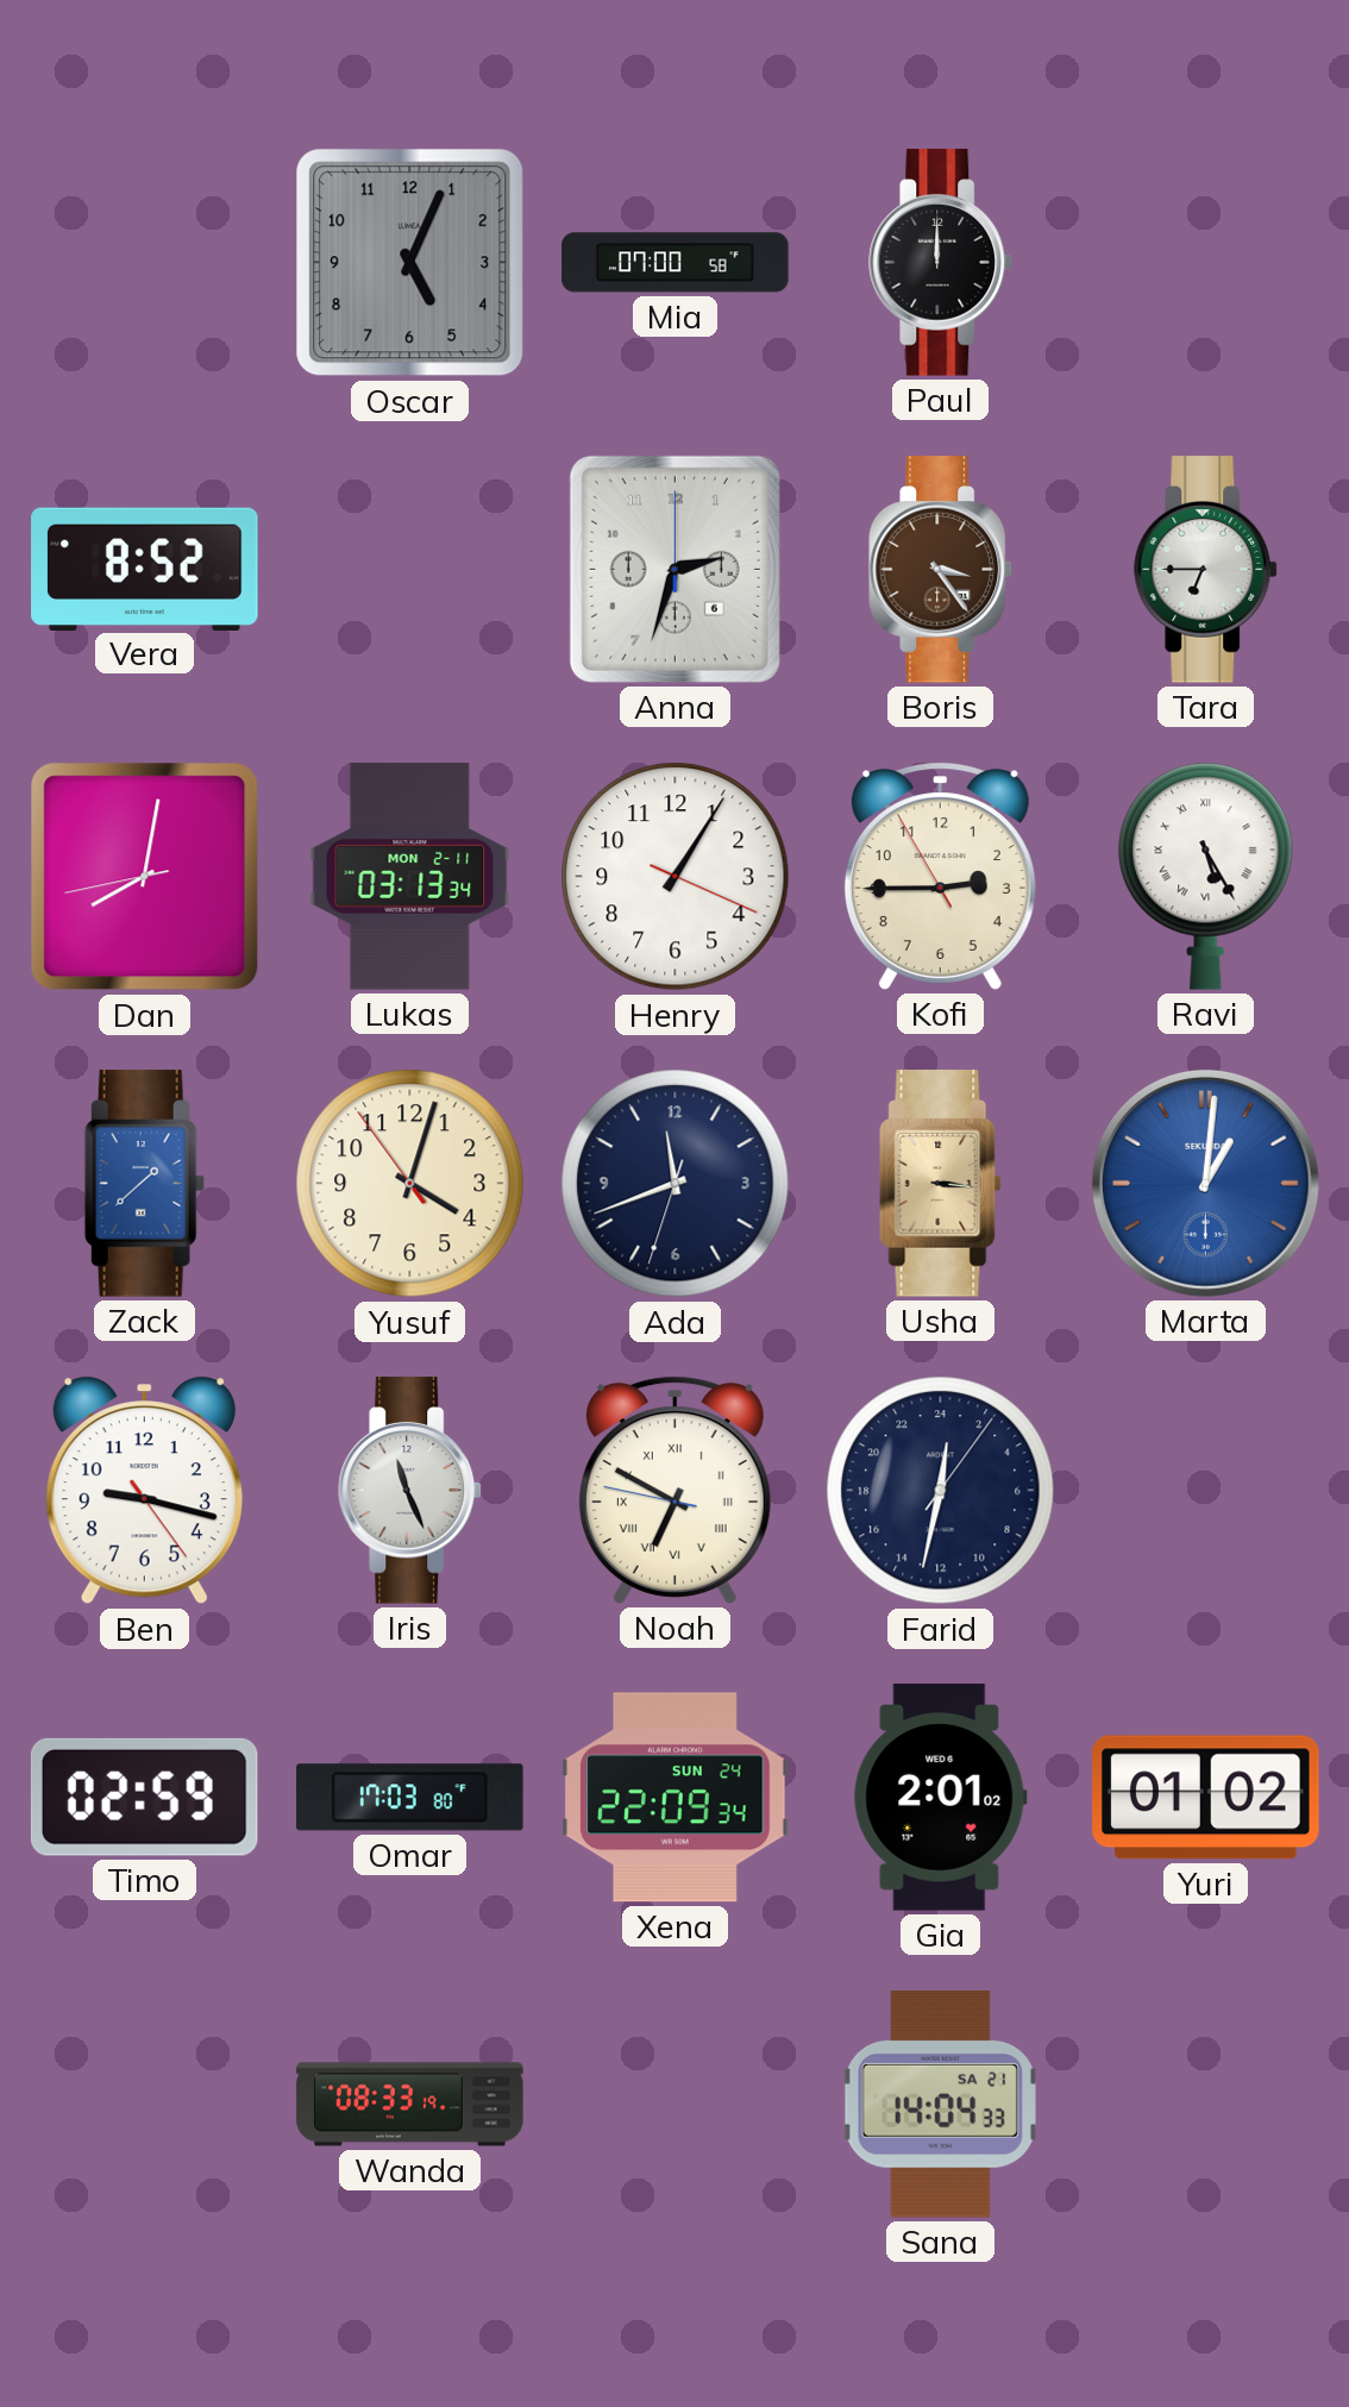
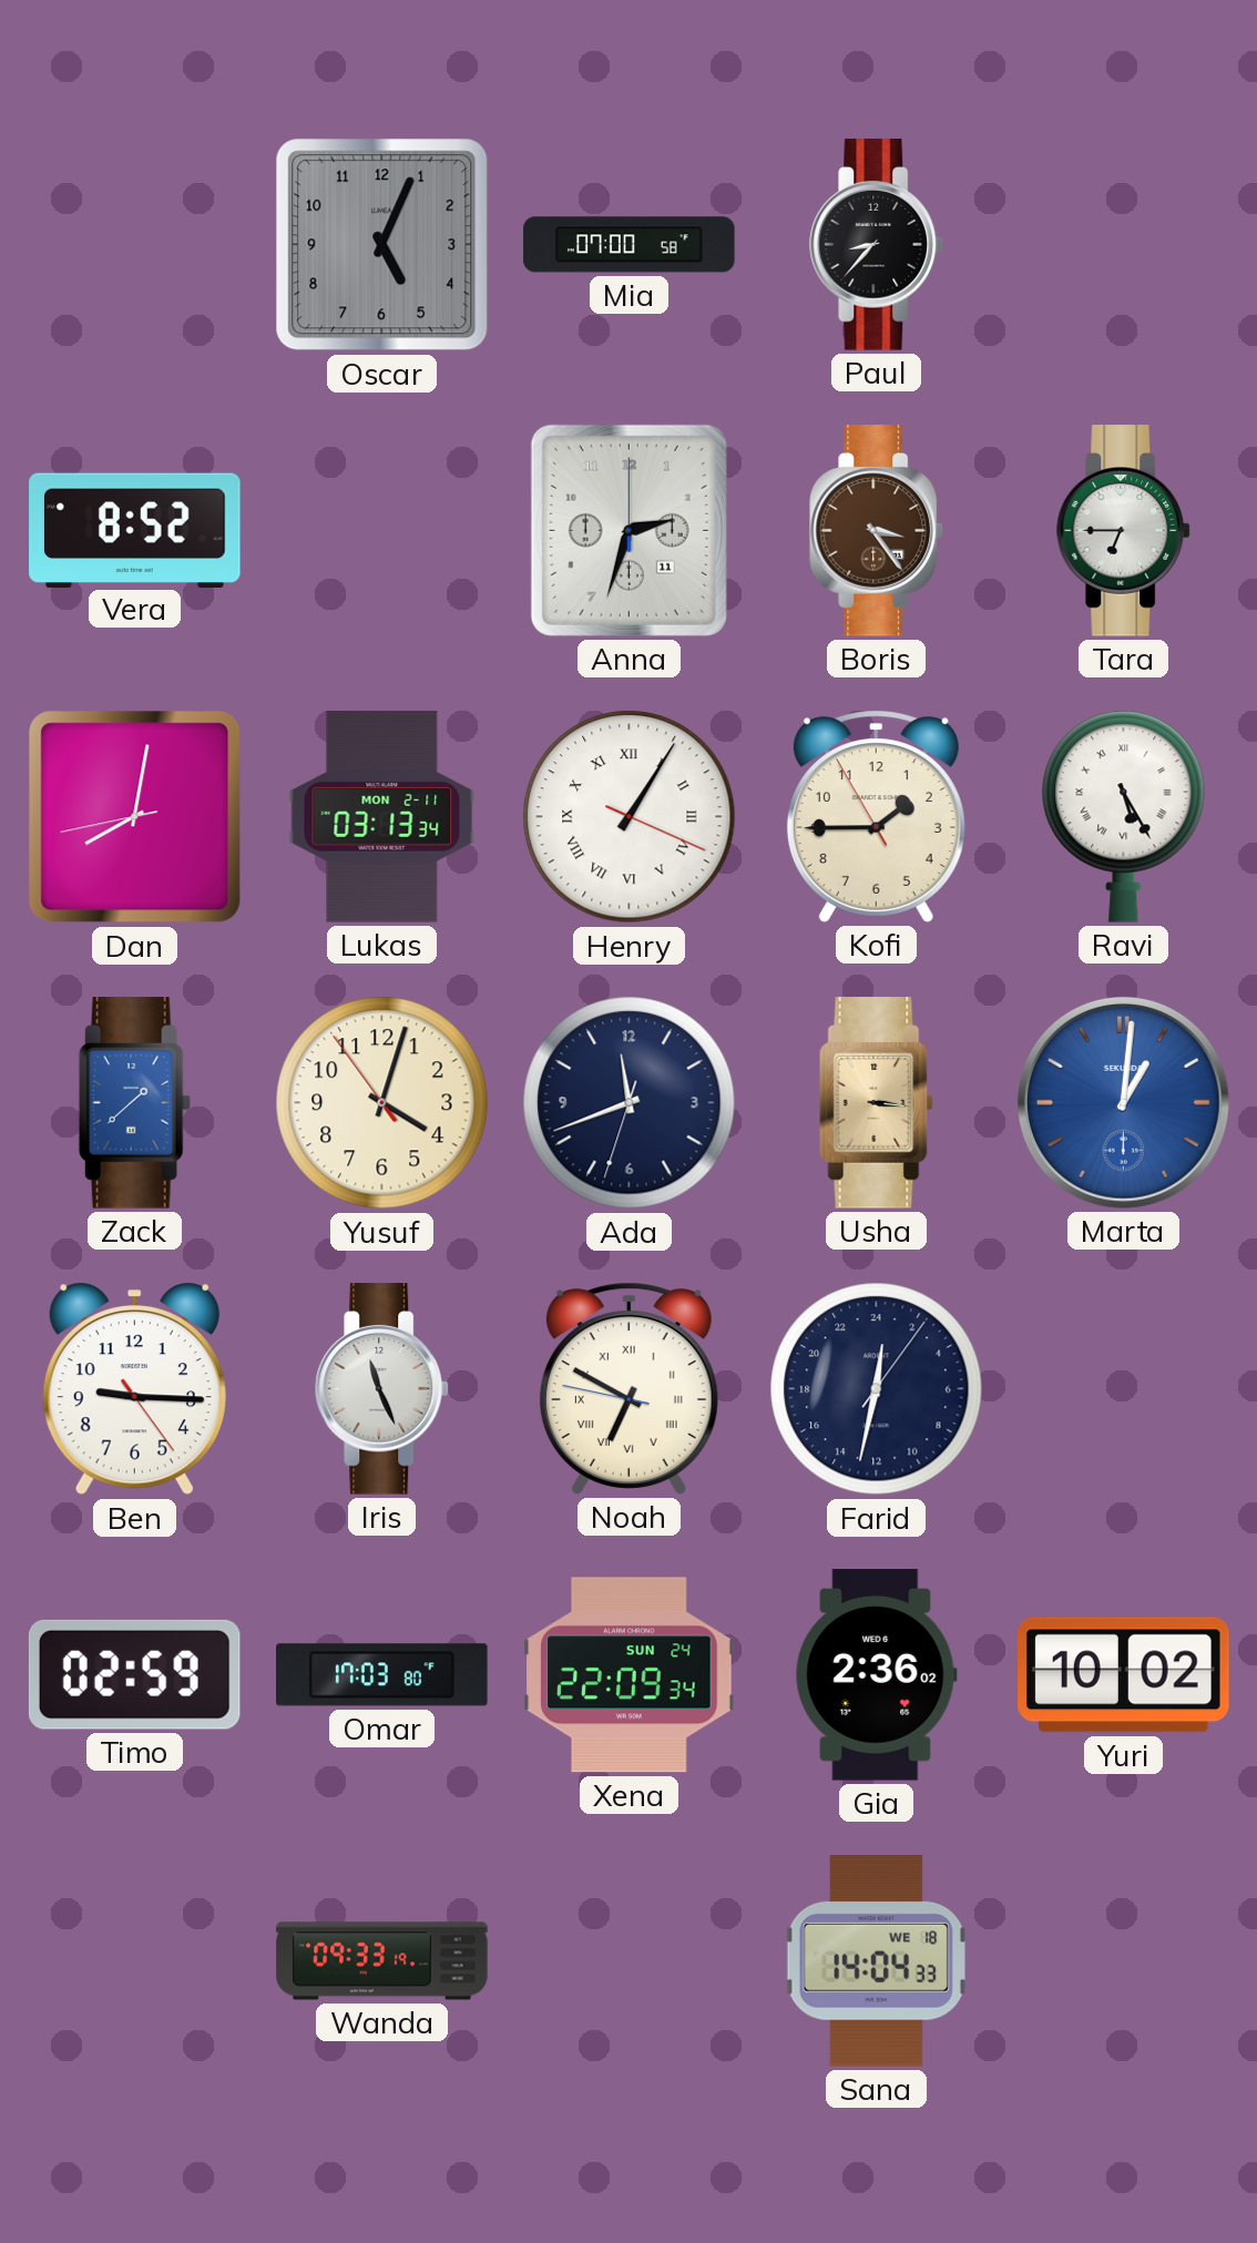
Paul: 12:00 -> 8:37
Anna date: 6 -> 11
Henry numerals: Arabic -> Roman
Kofi: 2:44 -> 1:44
Ben: 9:17 -> 9:15
Gia: 2:01 -> 2:36
Yuri: 01:02 -> 10:02
Wanda: 08:33 -> 09:33
Sana date: SA 21 -> WE 18
